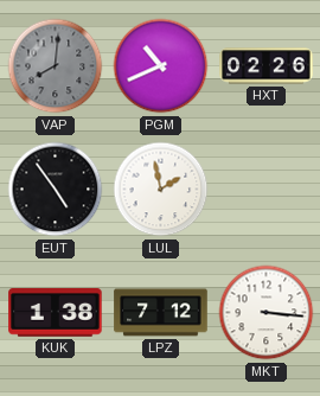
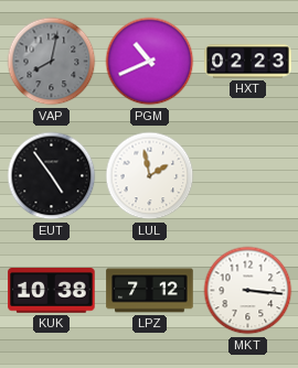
VAP: 8:01 -> 8:02
HXT: 02:26 -> 02:23
KUK: 1:38 -> 10:38
